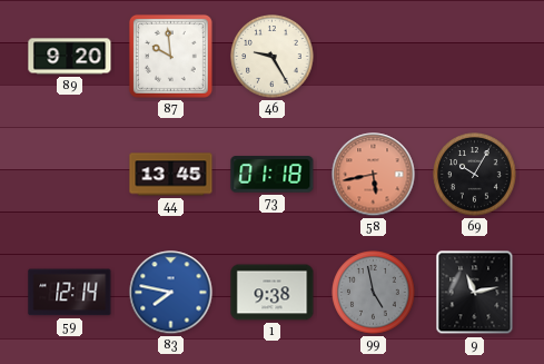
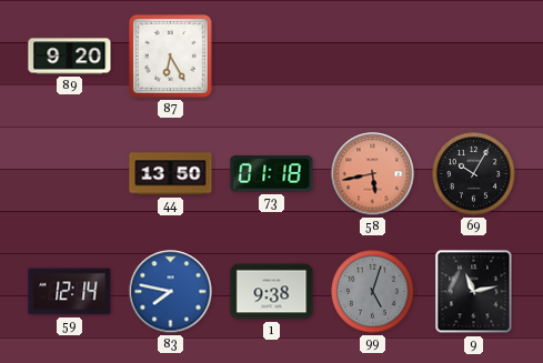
87: 9:59 -> 6:25
46: 9:25 -> none
44: 13:45 -> 13:50
99: 4:58 -> 5:03
